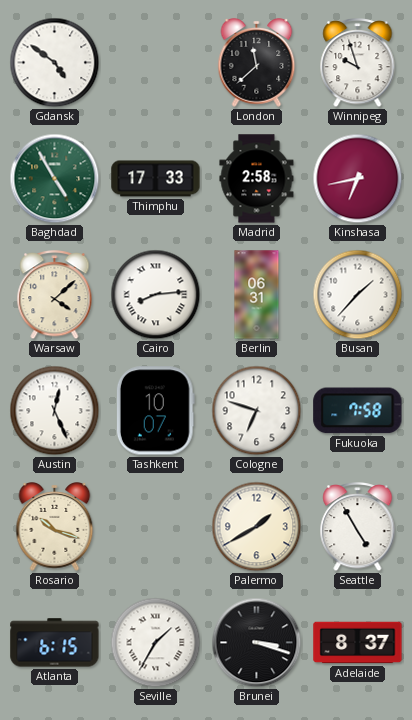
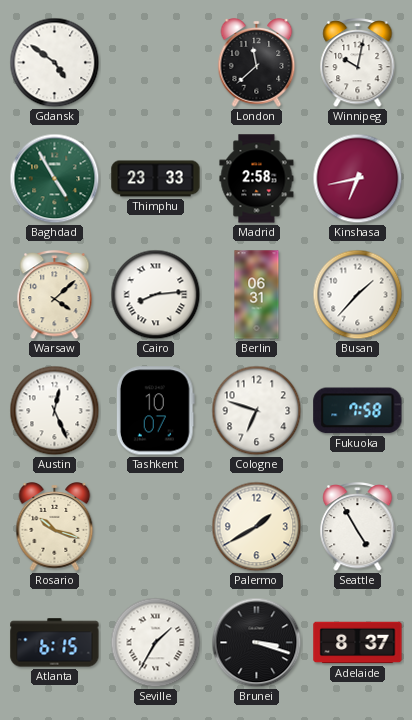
Winnipeg: 9:57 -> 10:02
Thimphu: 17:33 -> 23:33
